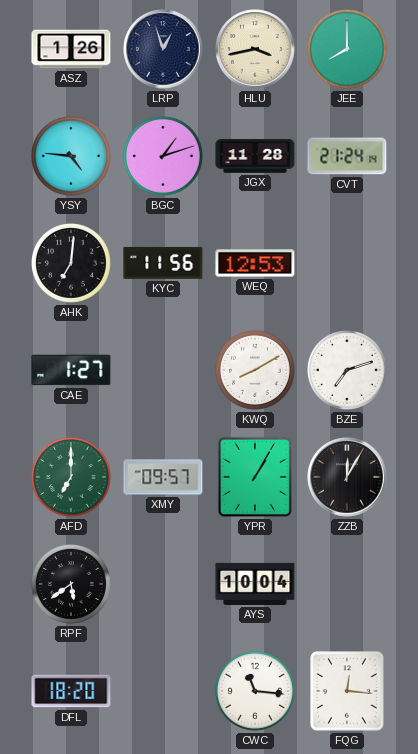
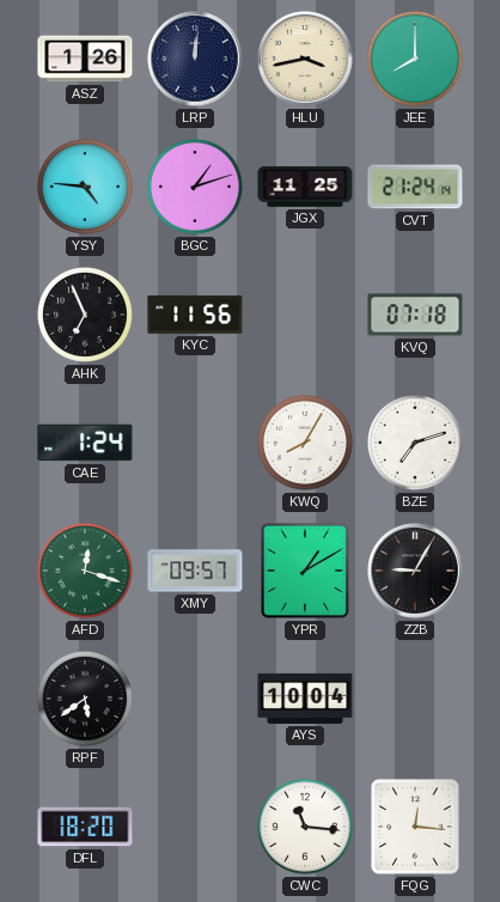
LRP: 12:57 -> 12:01
JGX: 11:28 -> 11:25
AHK: 7:01 -> 6:56
WEQ: 12:53 -> none
KVQ: none -> 07:18
CAE: 1:27 -> 1:24
KWQ: 8:10 -> 8:05
AFD: 7:00 -> 12:18
YPR: 1:05 -> 1:10
ZZB: 12:05 -> 9:05
